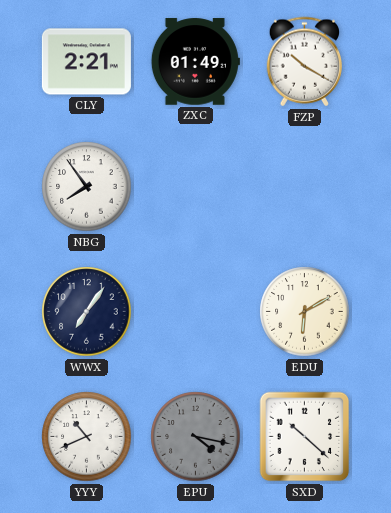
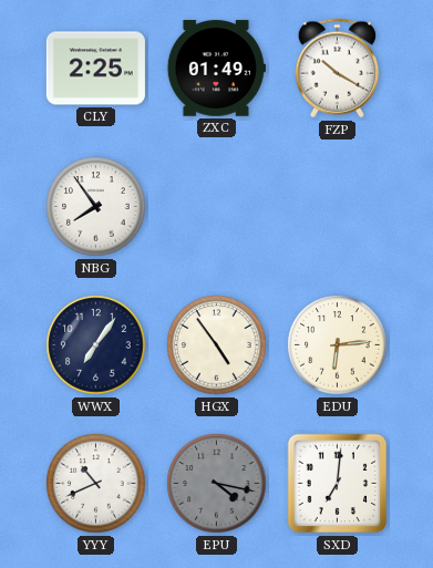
CLY: 2:21 -> 2:25
HGX: none -> 4:54
EDU: 6:10 -> 6:14
SXD: 10:22 -> 7:01
